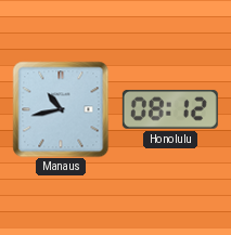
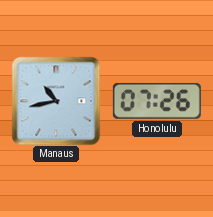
Honolulu: 08:12 -> 07:26
